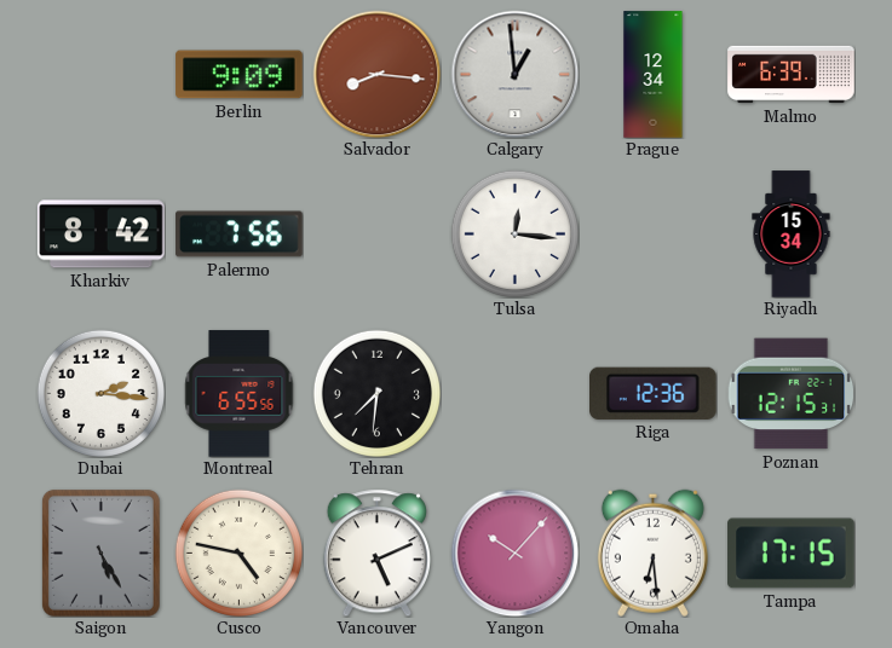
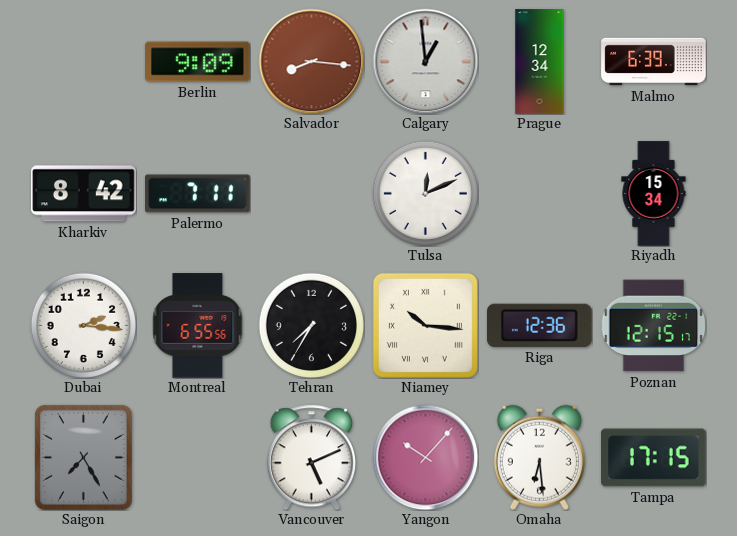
Palermo: 7:56 -> 7:11
Tulsa: 12:16 -> 12:11
Tehran: 7:31 -> 7:35
Niamey: none -> 10:16
Poznan: 12:15:31 -> 12:15:17
Saigon: 5:25 -> 7:25
Cusco: 4:47 -> none
